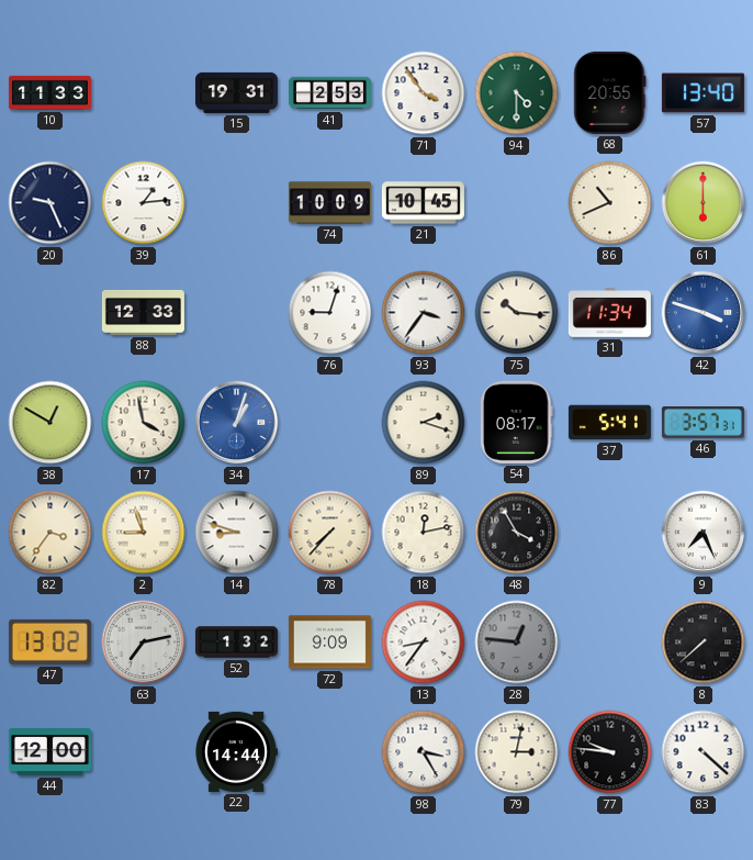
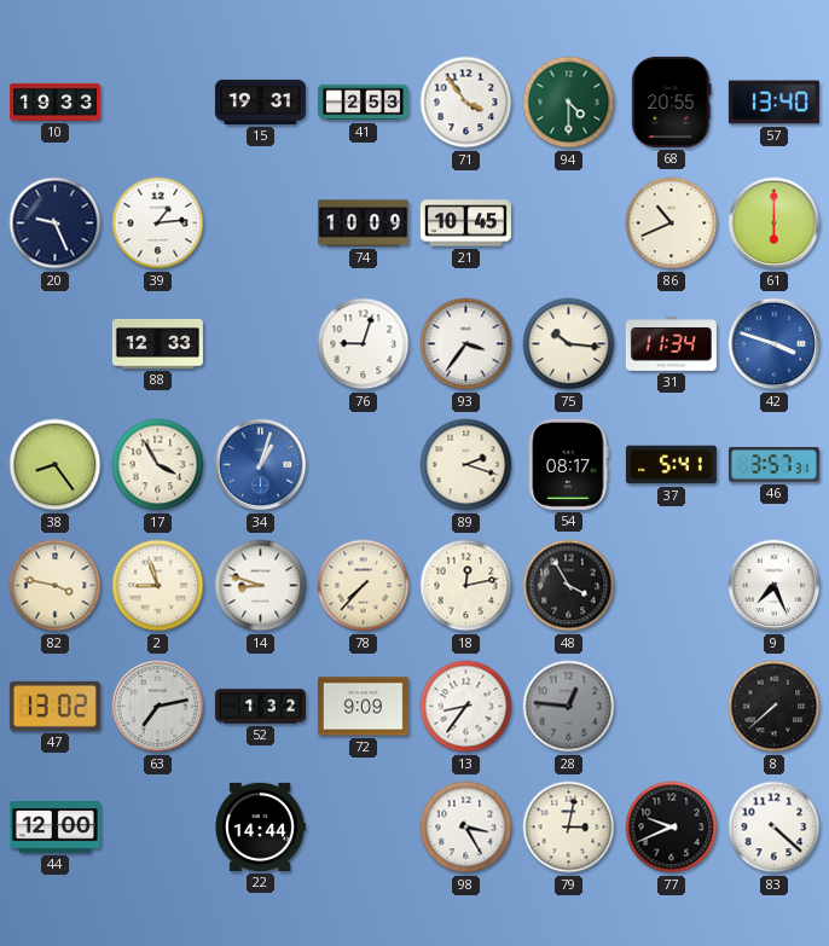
10: 11:33 -> 19:33
38: 12:50 -> 8:24
17: 3:58 -> 3:55
82: 3:36 -> 3:47
77: 9:46 -> 9:41
